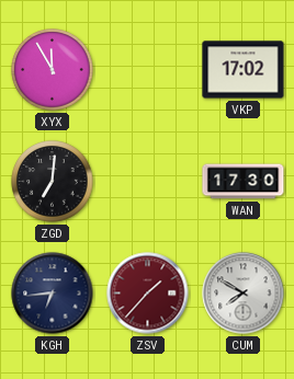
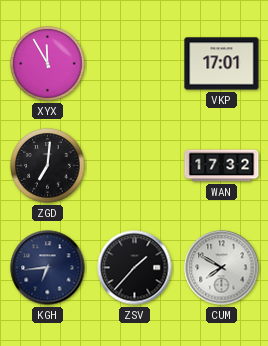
VKP: 17:02 -> 17:01
WAN: 17:30 -> 17:32
ZSV dial: burgundy -> black
